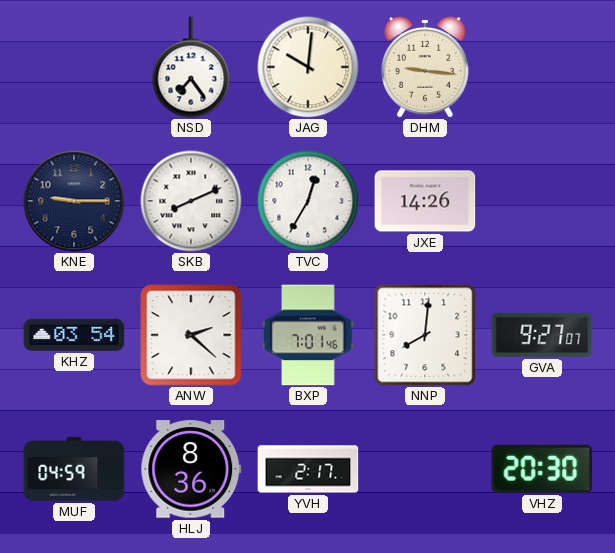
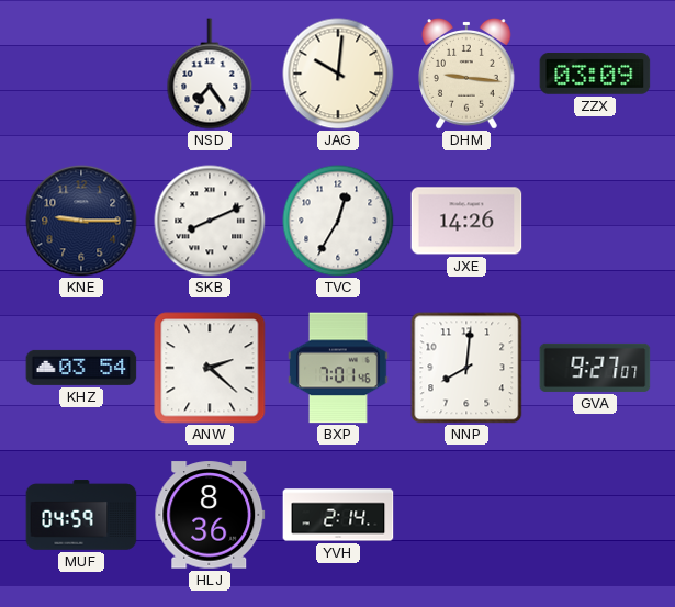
ZZX: none -> 03:09
YVH: 2:17 -> 2:14
VHZ: 20:30 -> none
